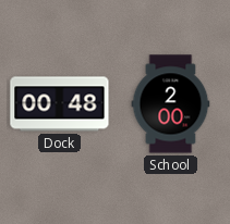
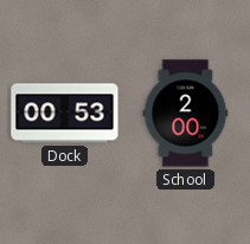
Dock: 00:48 -> 00:53
